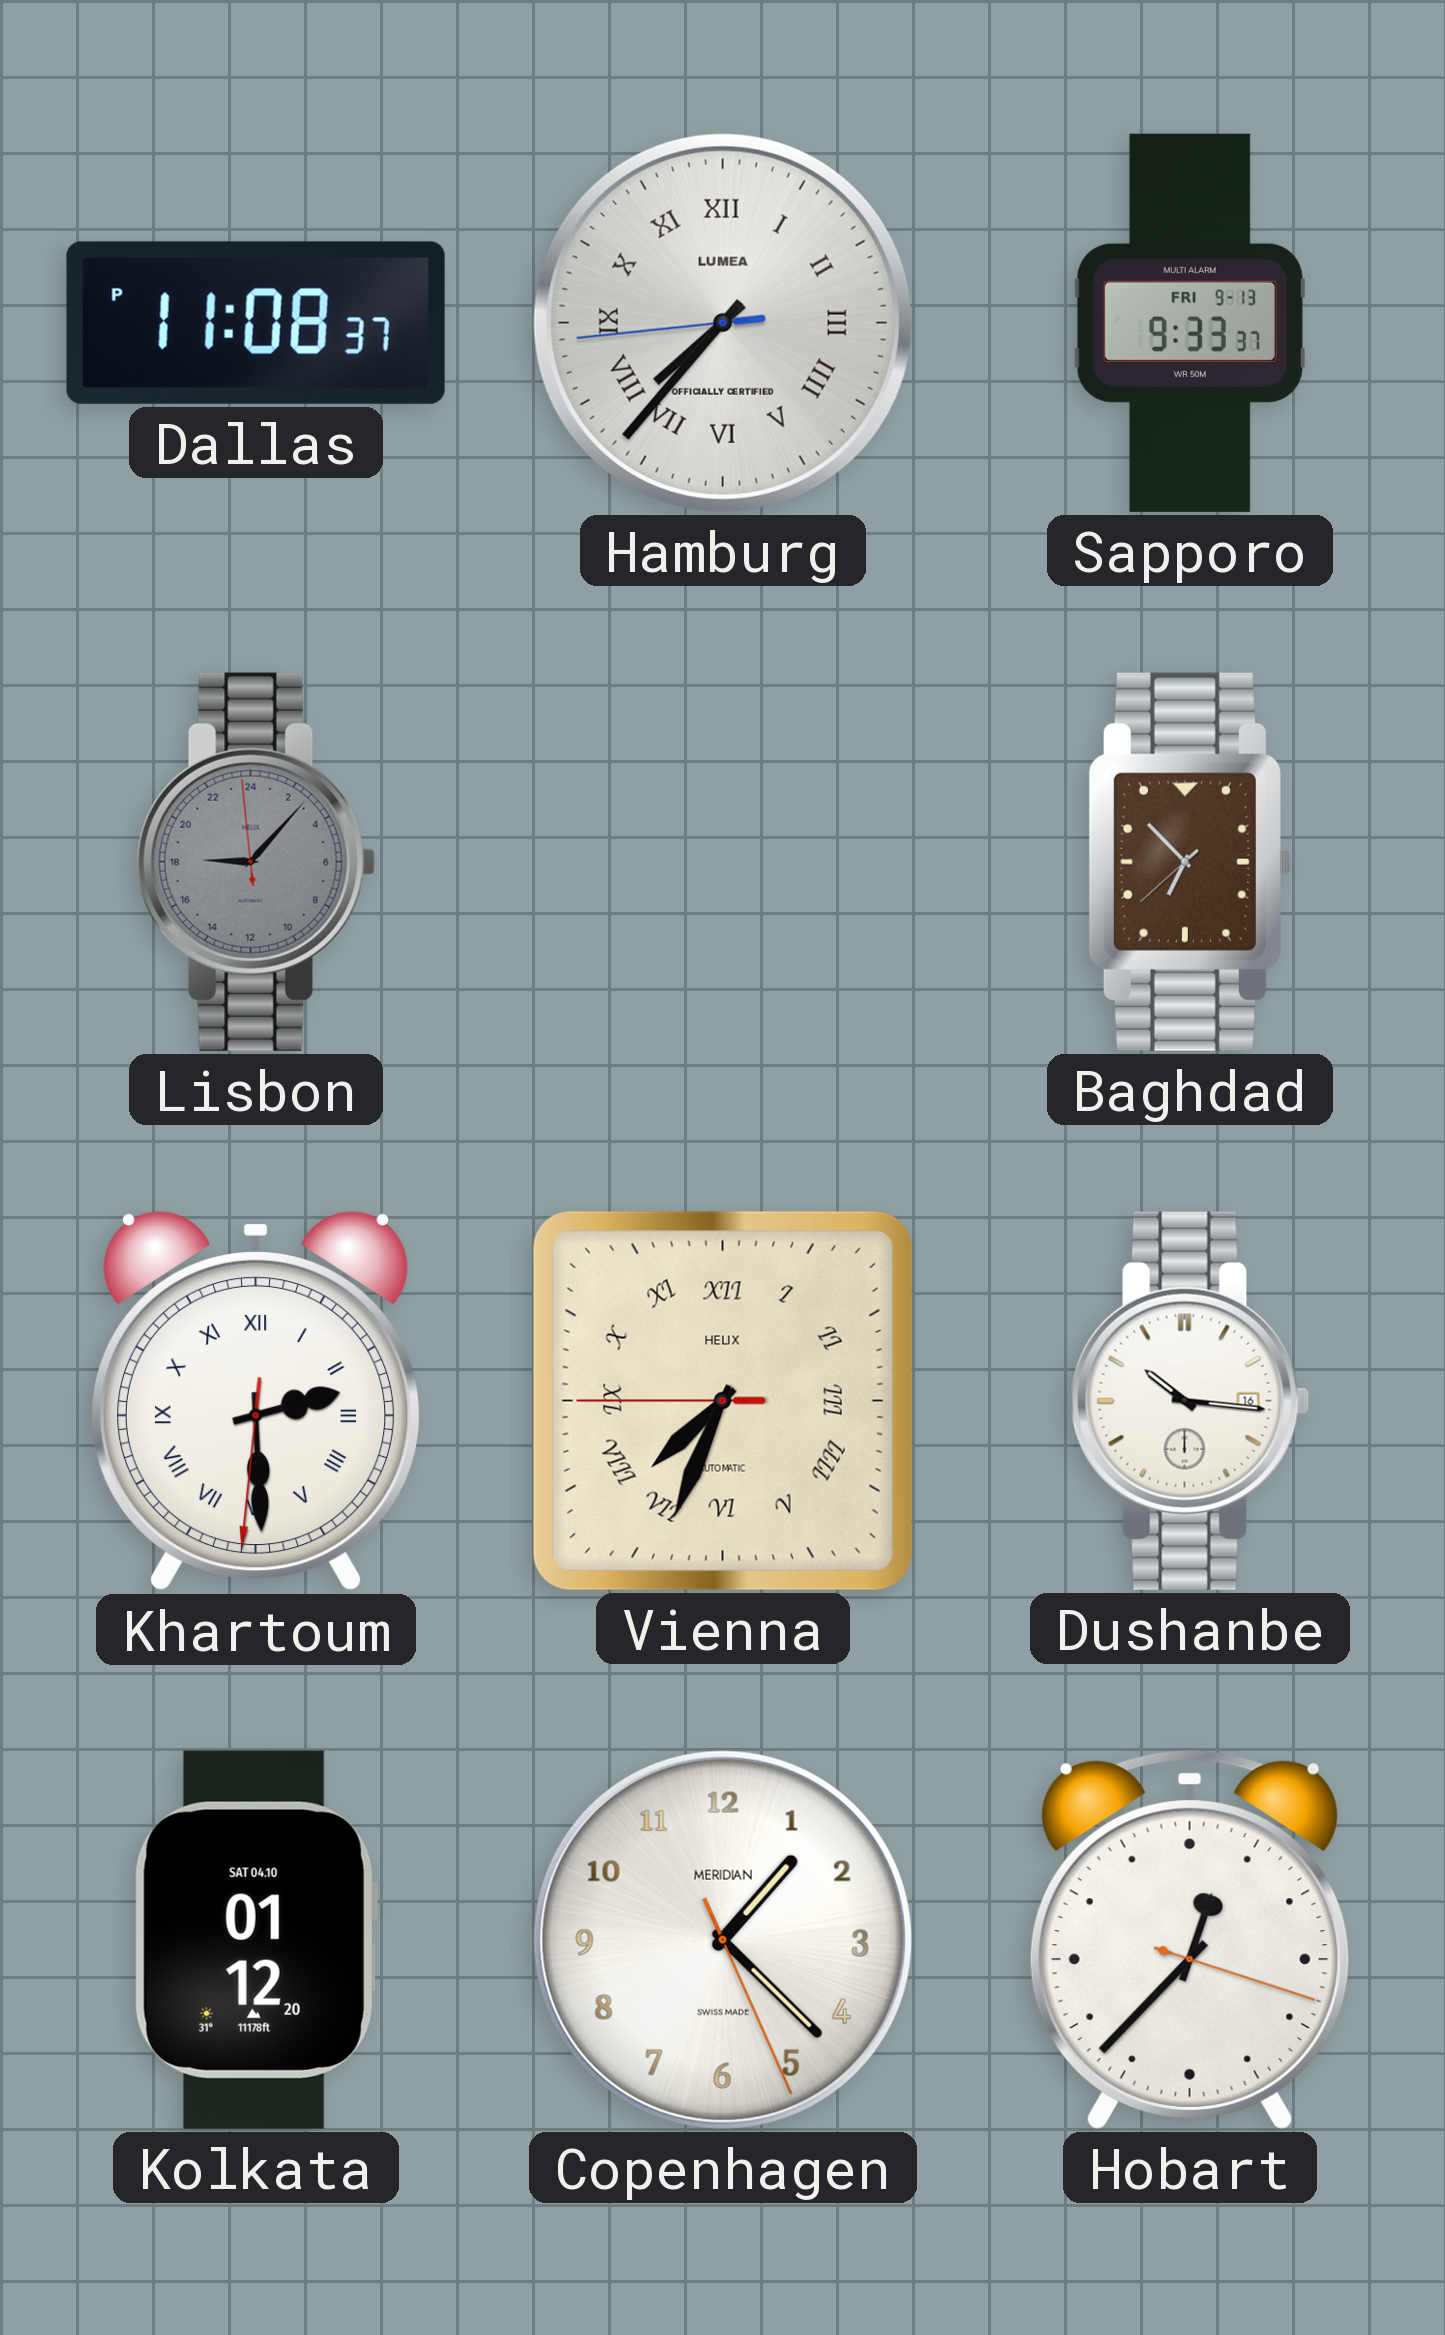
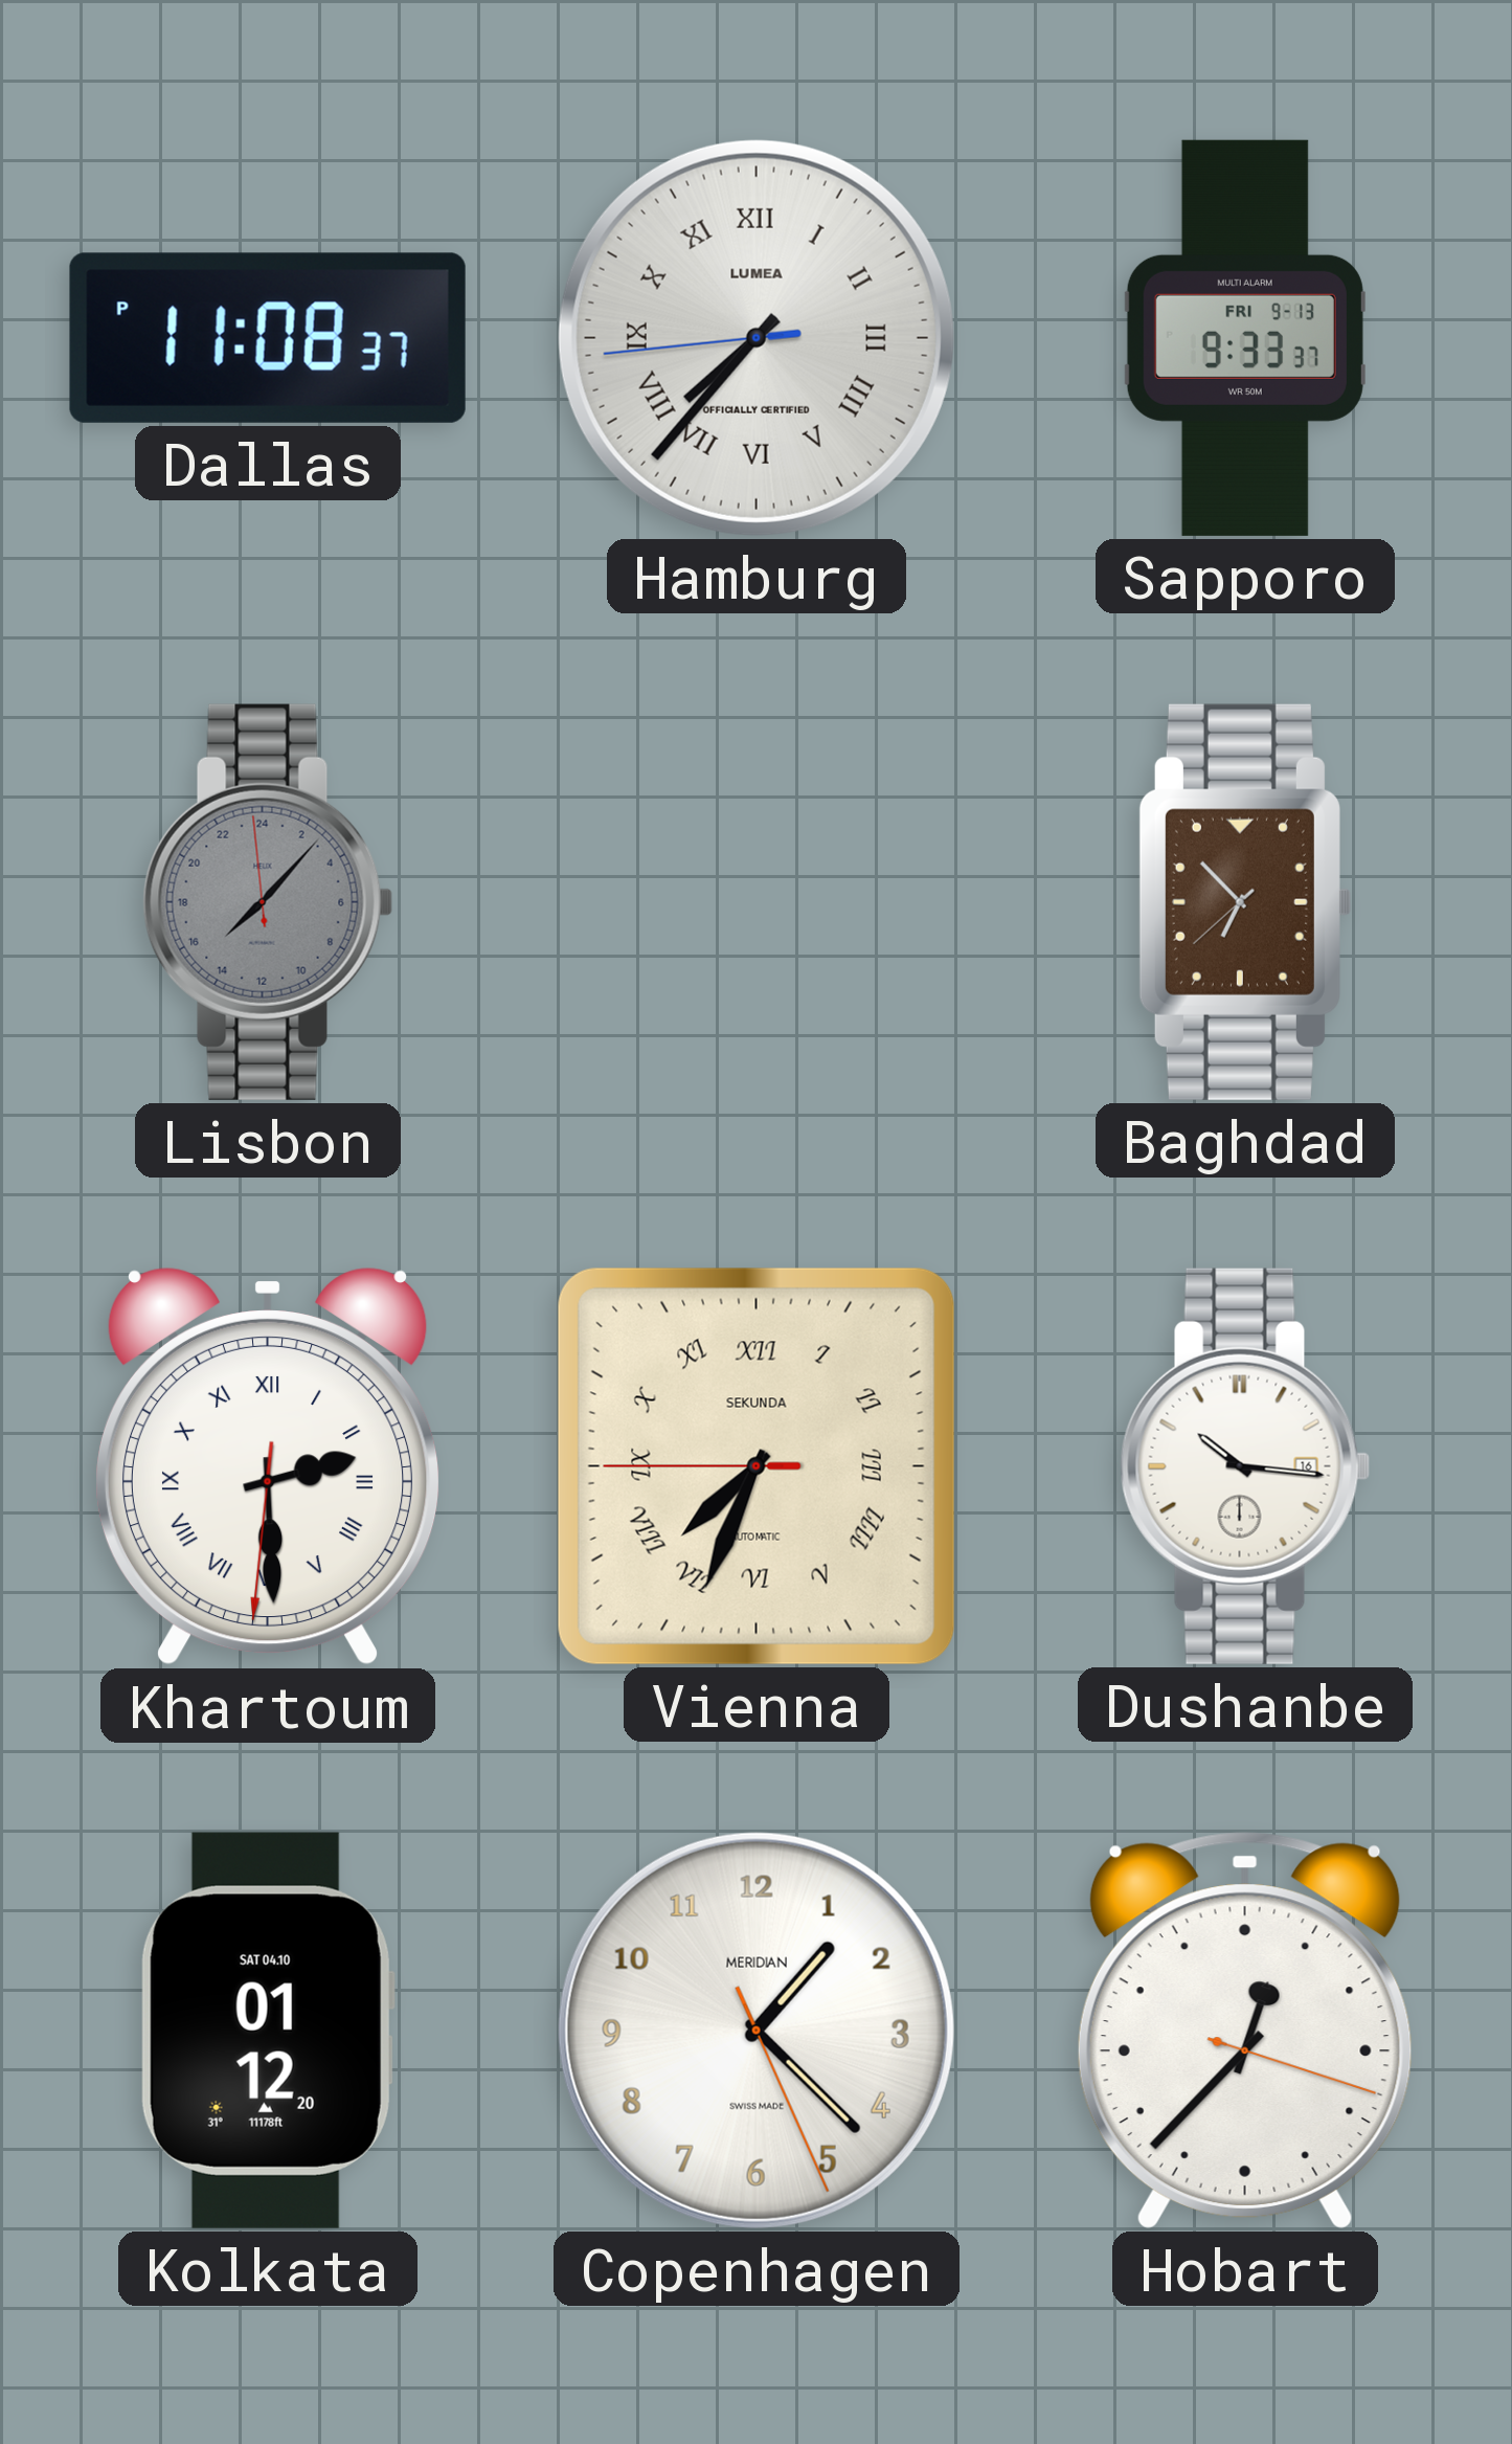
Lisbon: 18:06 -> 15:06
Vienna brand: HELIX -> SEKUNDA
